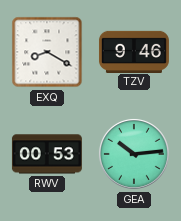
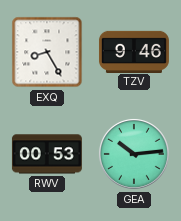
EXQ: 8:20 -> 8:25
